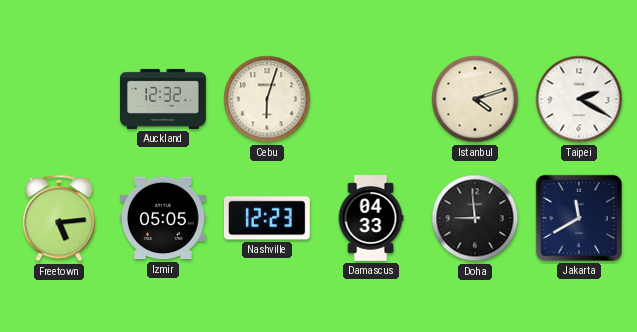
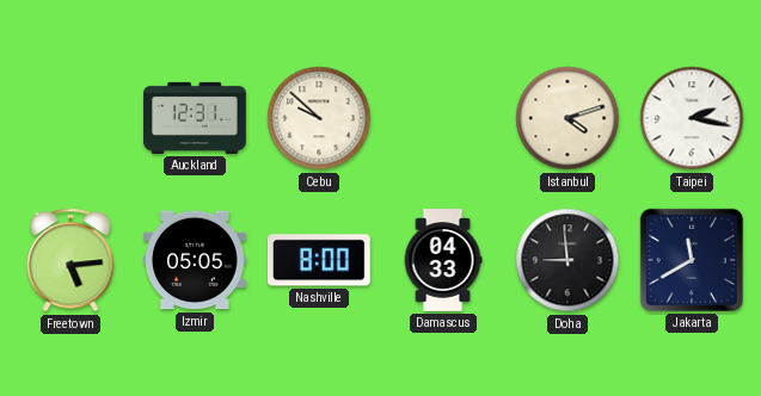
Auckland: 12:32 -> 12:31
Cebu: 6:03 -> 9:52
Taipei: 2:20 -> 2:17
Nashville: 12:23 -> 8:00
